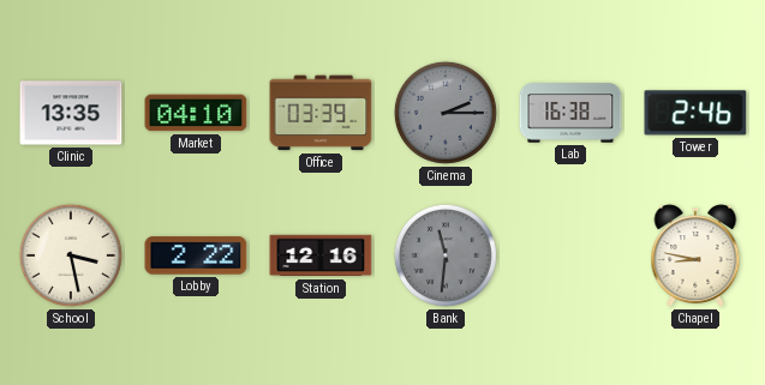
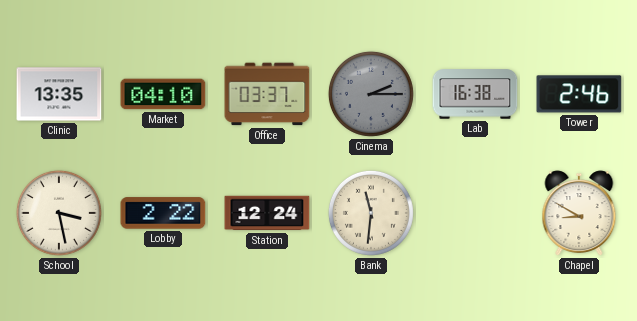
Office: 03:39 -> 03:37
Station: 12:16 -> 12:24
Bank dial: grey -> cream
Chapel: 8:47 -> 8:50
